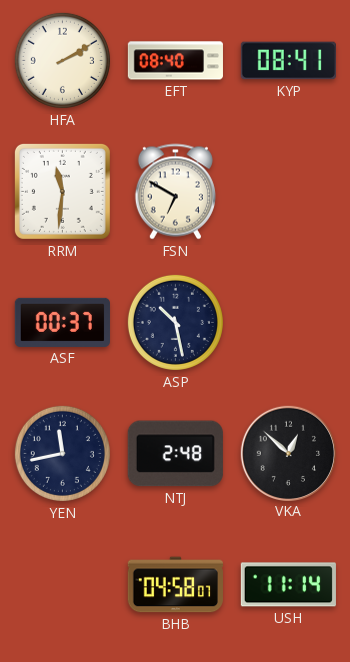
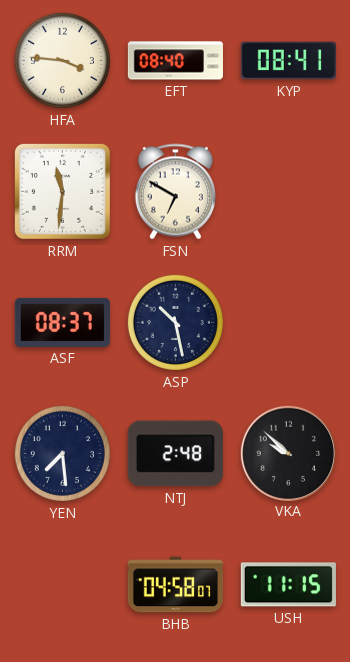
HFA: 2:10 -> 3:46
ASF: 00:37 -> 08:37
YEN: 11:43 -> 7:29
VKA: 12:52 -> 9:52
USH: 11:14 -> 11:15
